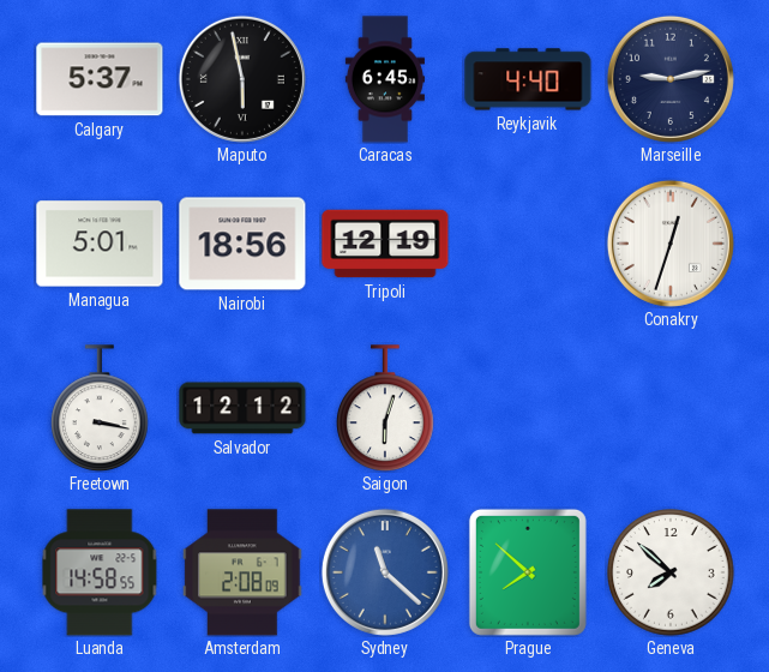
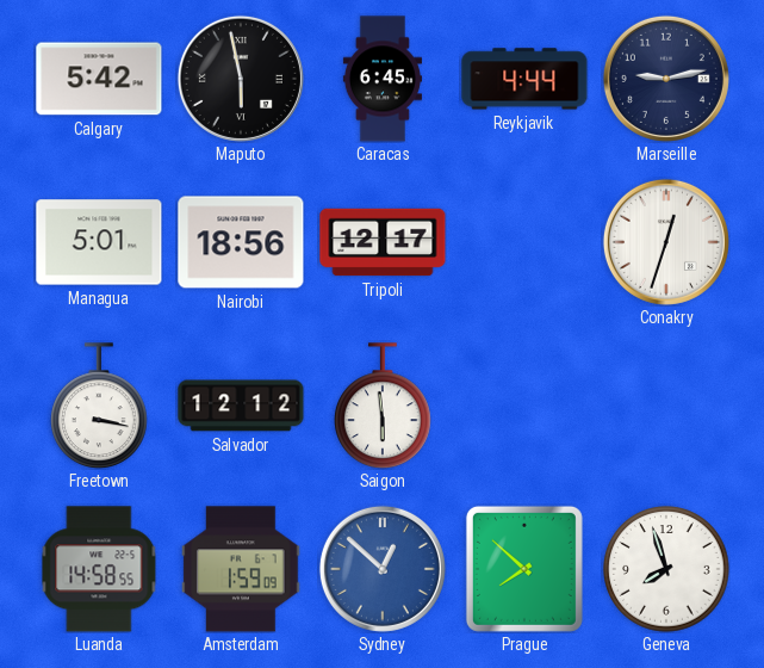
Calgary: 5:37 -> 5:42
Reykjavik: 4:40 -> 4:44
Tripoli: 12:19 -> 12:17
Saigon: 6:03 -> 5:59
Amsterdam: 2:08 -> 1:59
Sydney: 11:22 -> 12:52
Geneva: 7:52 -> 7:57
